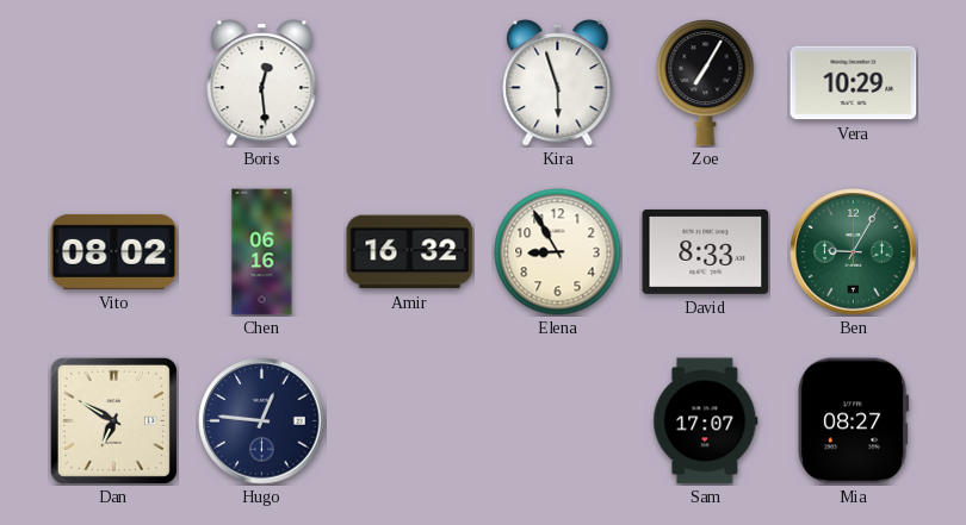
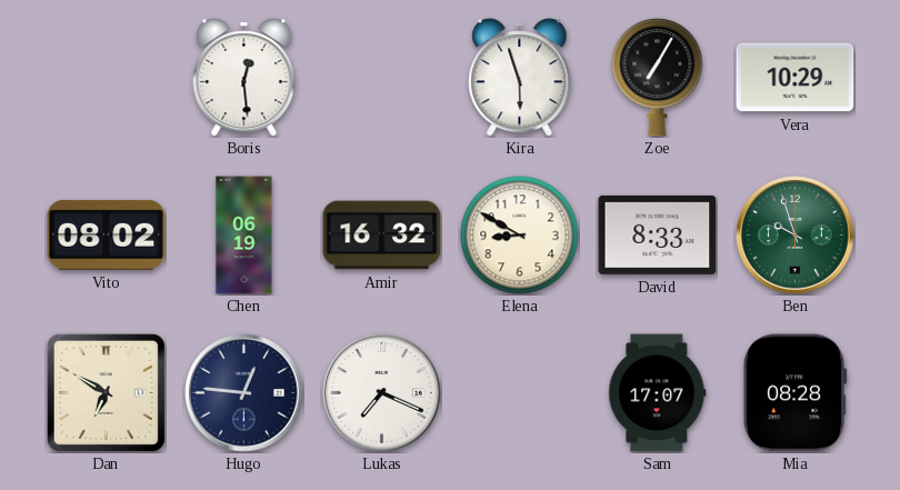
Chen: 06:16 -> 06:19
Elena: 8:55 -> 8:50
Ben: 9:05 -> 9:57
Lukas: none -> 7:19
Mia: 08:27 -> 08:28
